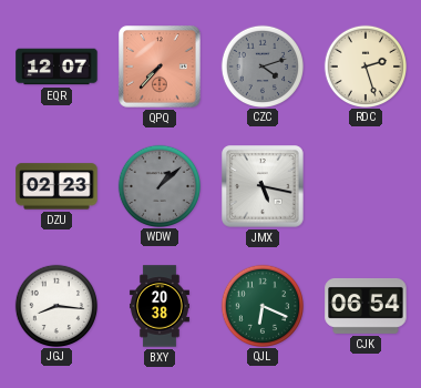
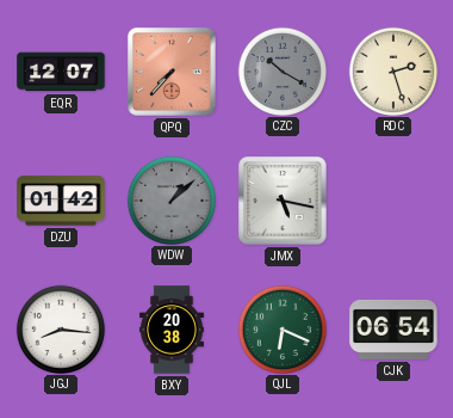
CZC: 4:12 -> 10:20
DZU: 02:23 -> 01:42
